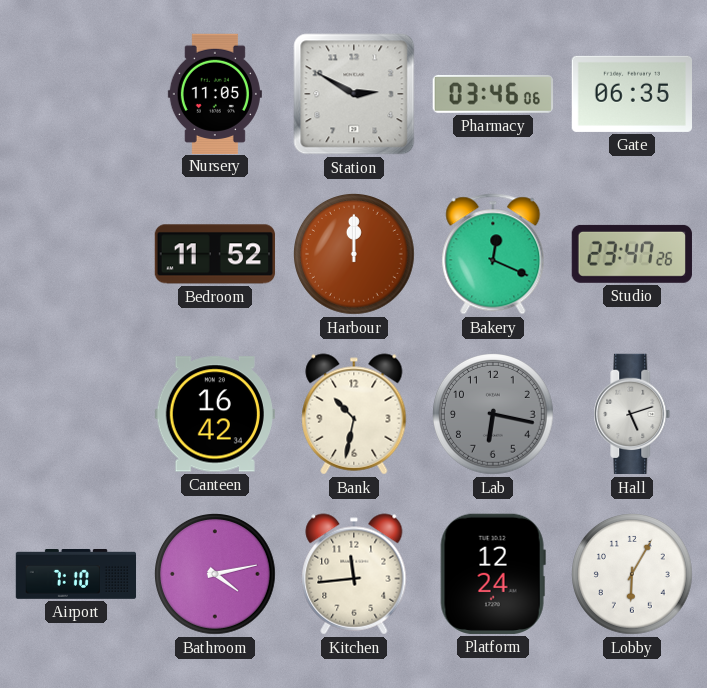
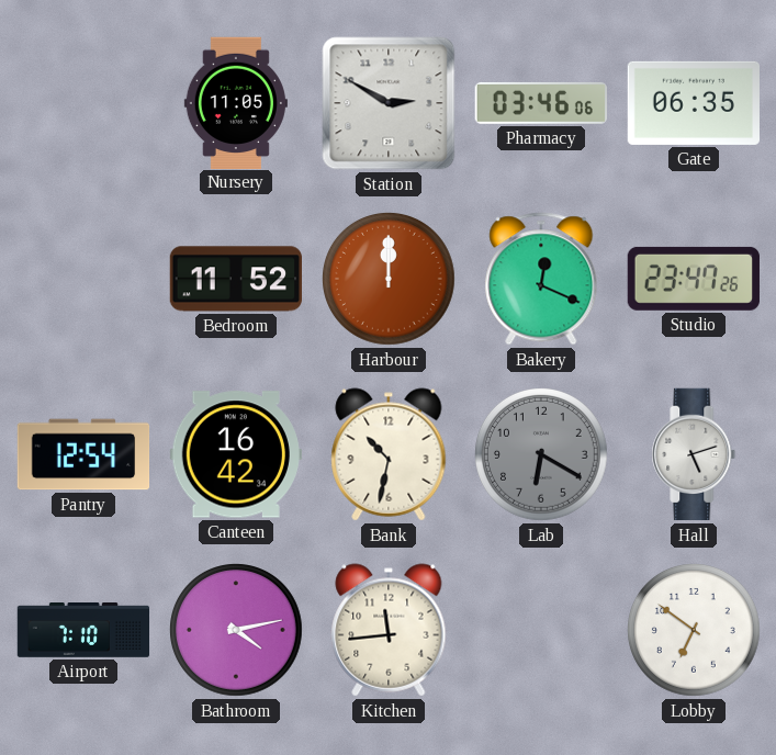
Pantry: none -> 12:54
Lab: 6:17 -> 6:20
Platform: 12:24 -> none
Lobby: 6:05 -> 6:51
